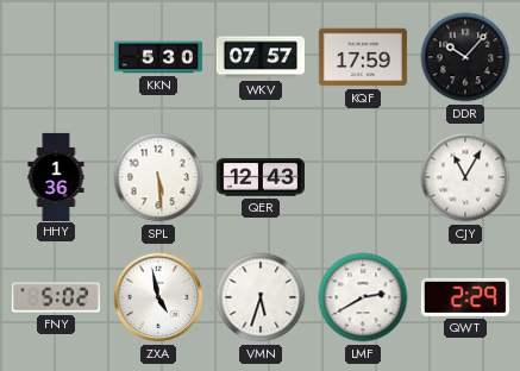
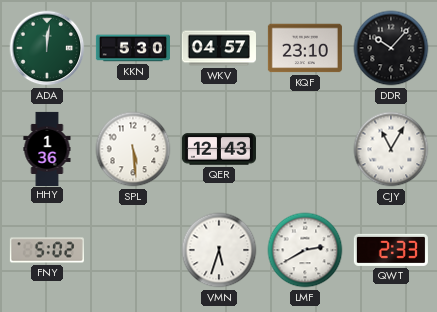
ADA: none -> 12:01
WKV: 07:57 -> 04:57
KQF: 17:59 -> 23:10
ZXA: 4:58 -> none
QWT: 2:29 -> 2:33
